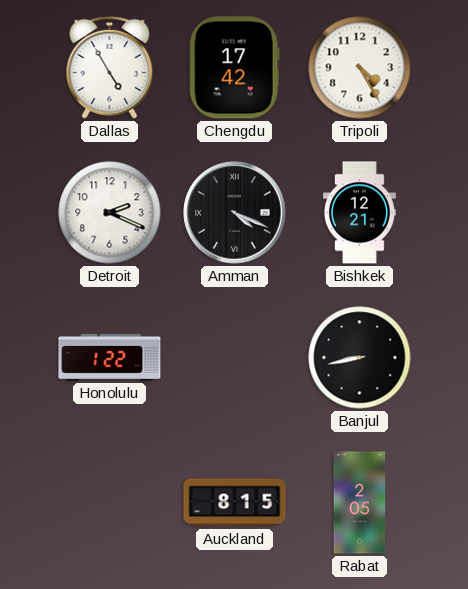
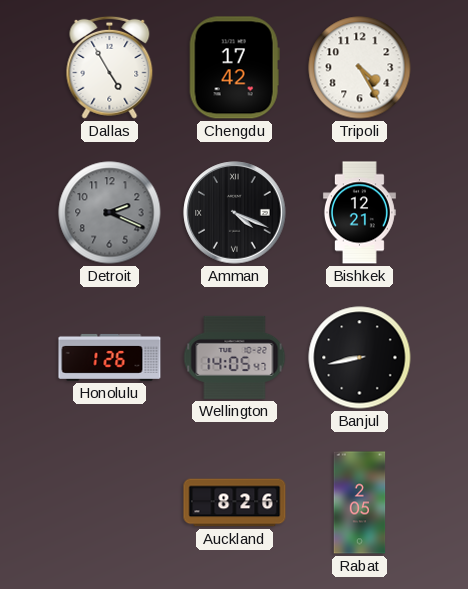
Detroit dial: white -> grey
Honolulu: 1:22 -> 1:26
Wellington: none -> 14:05
Auckland: 8:15 -> 8:26
